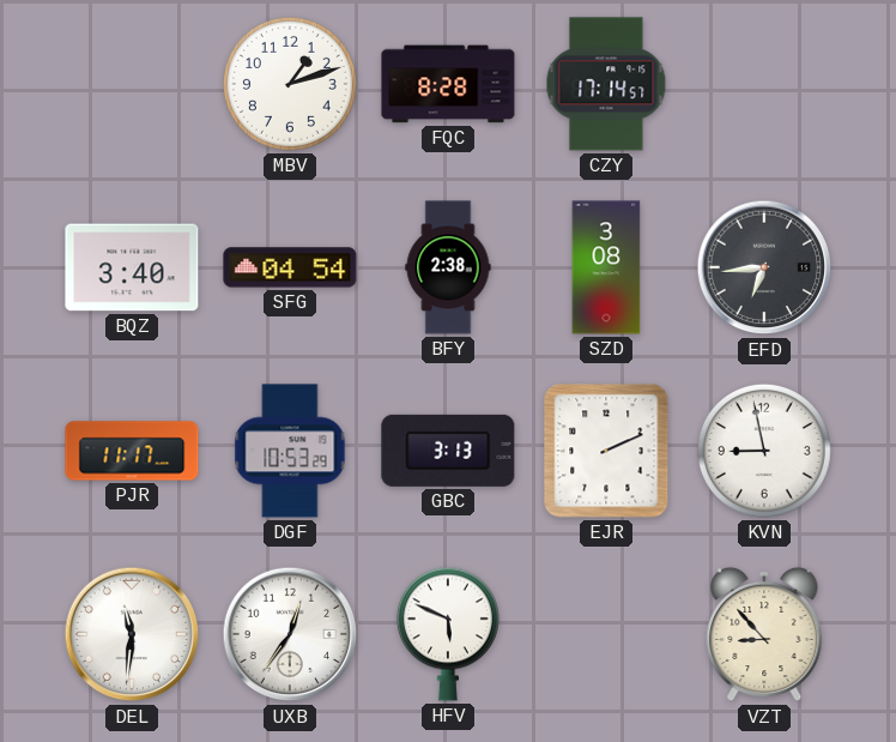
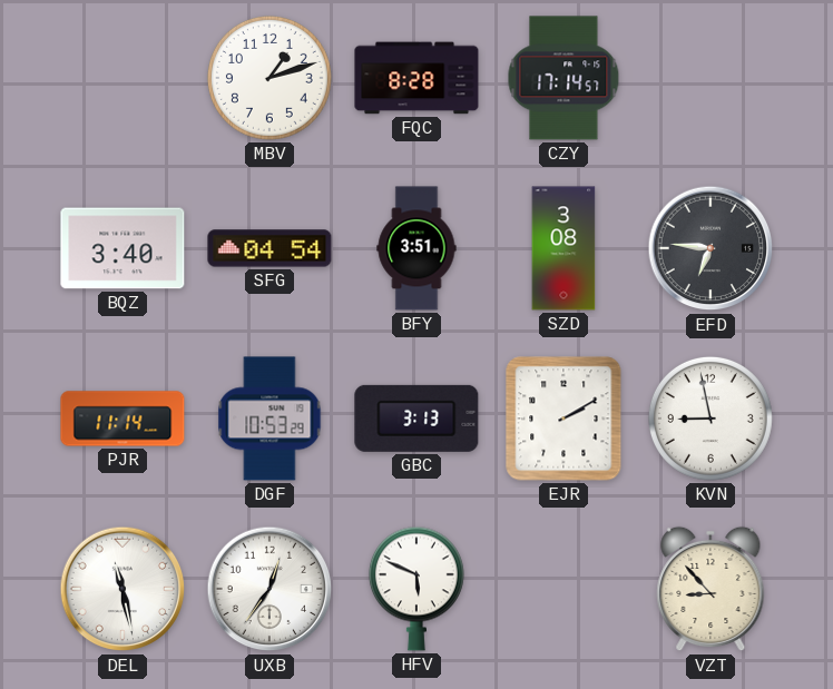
BFY: 2:38 -> 3:51
EFD: 6:44 -> 6:46
PJR: 11:17 -> 11:14
EJR: 2:11 -> 2:10
DEL: 11:31 -> 11:28
